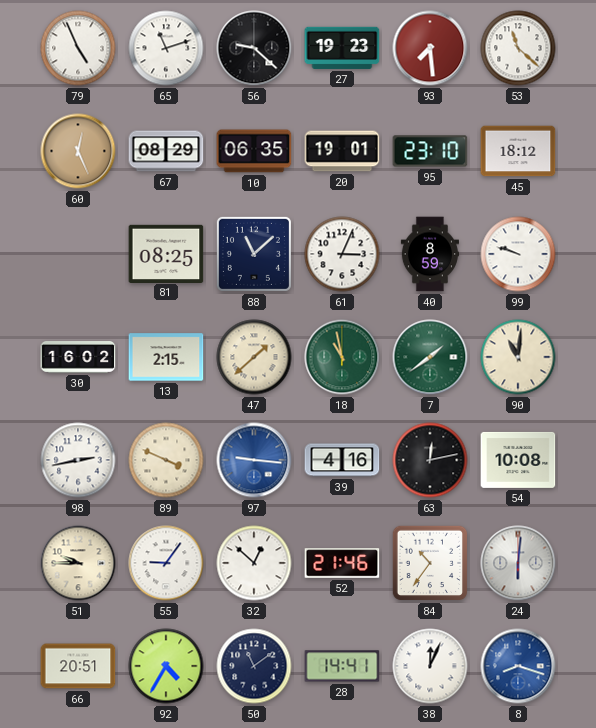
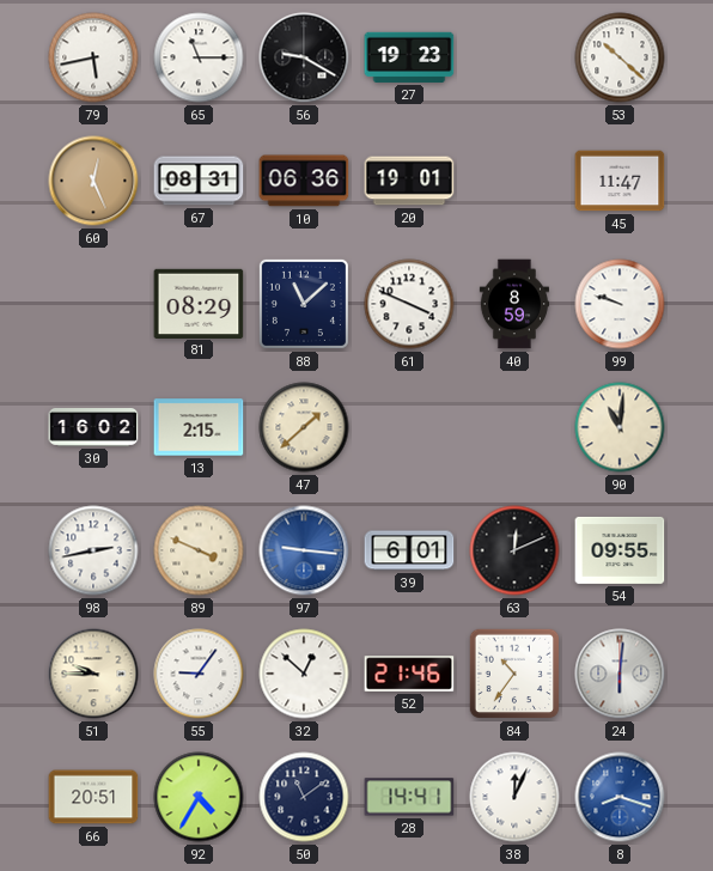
79: 4:56 -> 5:43
65: 11:12 -> 11:15
56: 9:22 -> 9:20
93: 7:29 -> none
53: 11:22 -> 10:22
67: 08:29 -> 08:31
10: 06:35 -> 06:36
95: 23:10 -> none
45: 18:12 -> 11:47
81: 08:25 -> 08:29
61: 3:04 -> 3:49
18: 10:58 -> none
7: 1:39 -> none
39: 4:16 -> 6:01
63: 12:13 -> 12:11
54: 10:08 -> 09:55
